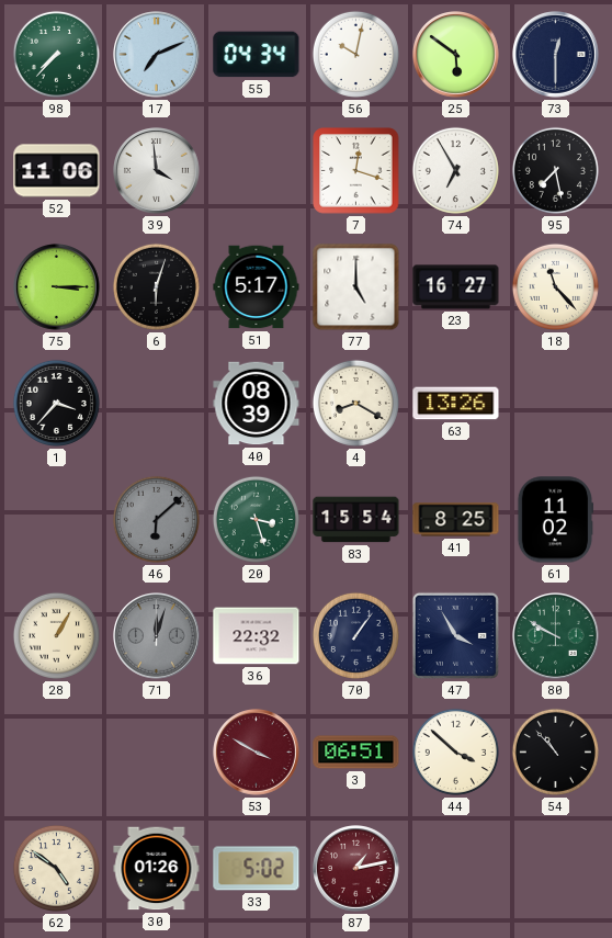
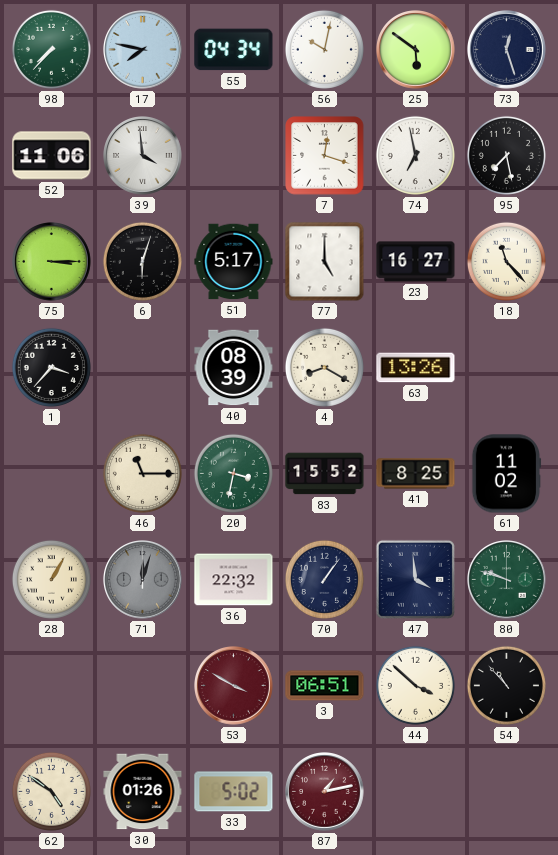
17: 7:11 -> 7:47
73: 12:30 -> 12:27
74: 6:55 -> 6:58
46: 6:08 -> 11:15
46 dial: grey -> cream
20: 3:27 -> 3:32
83: 15:54 -> 15:52
47: 3:55 -> 3:59
80: 9:50 -> 9:48
